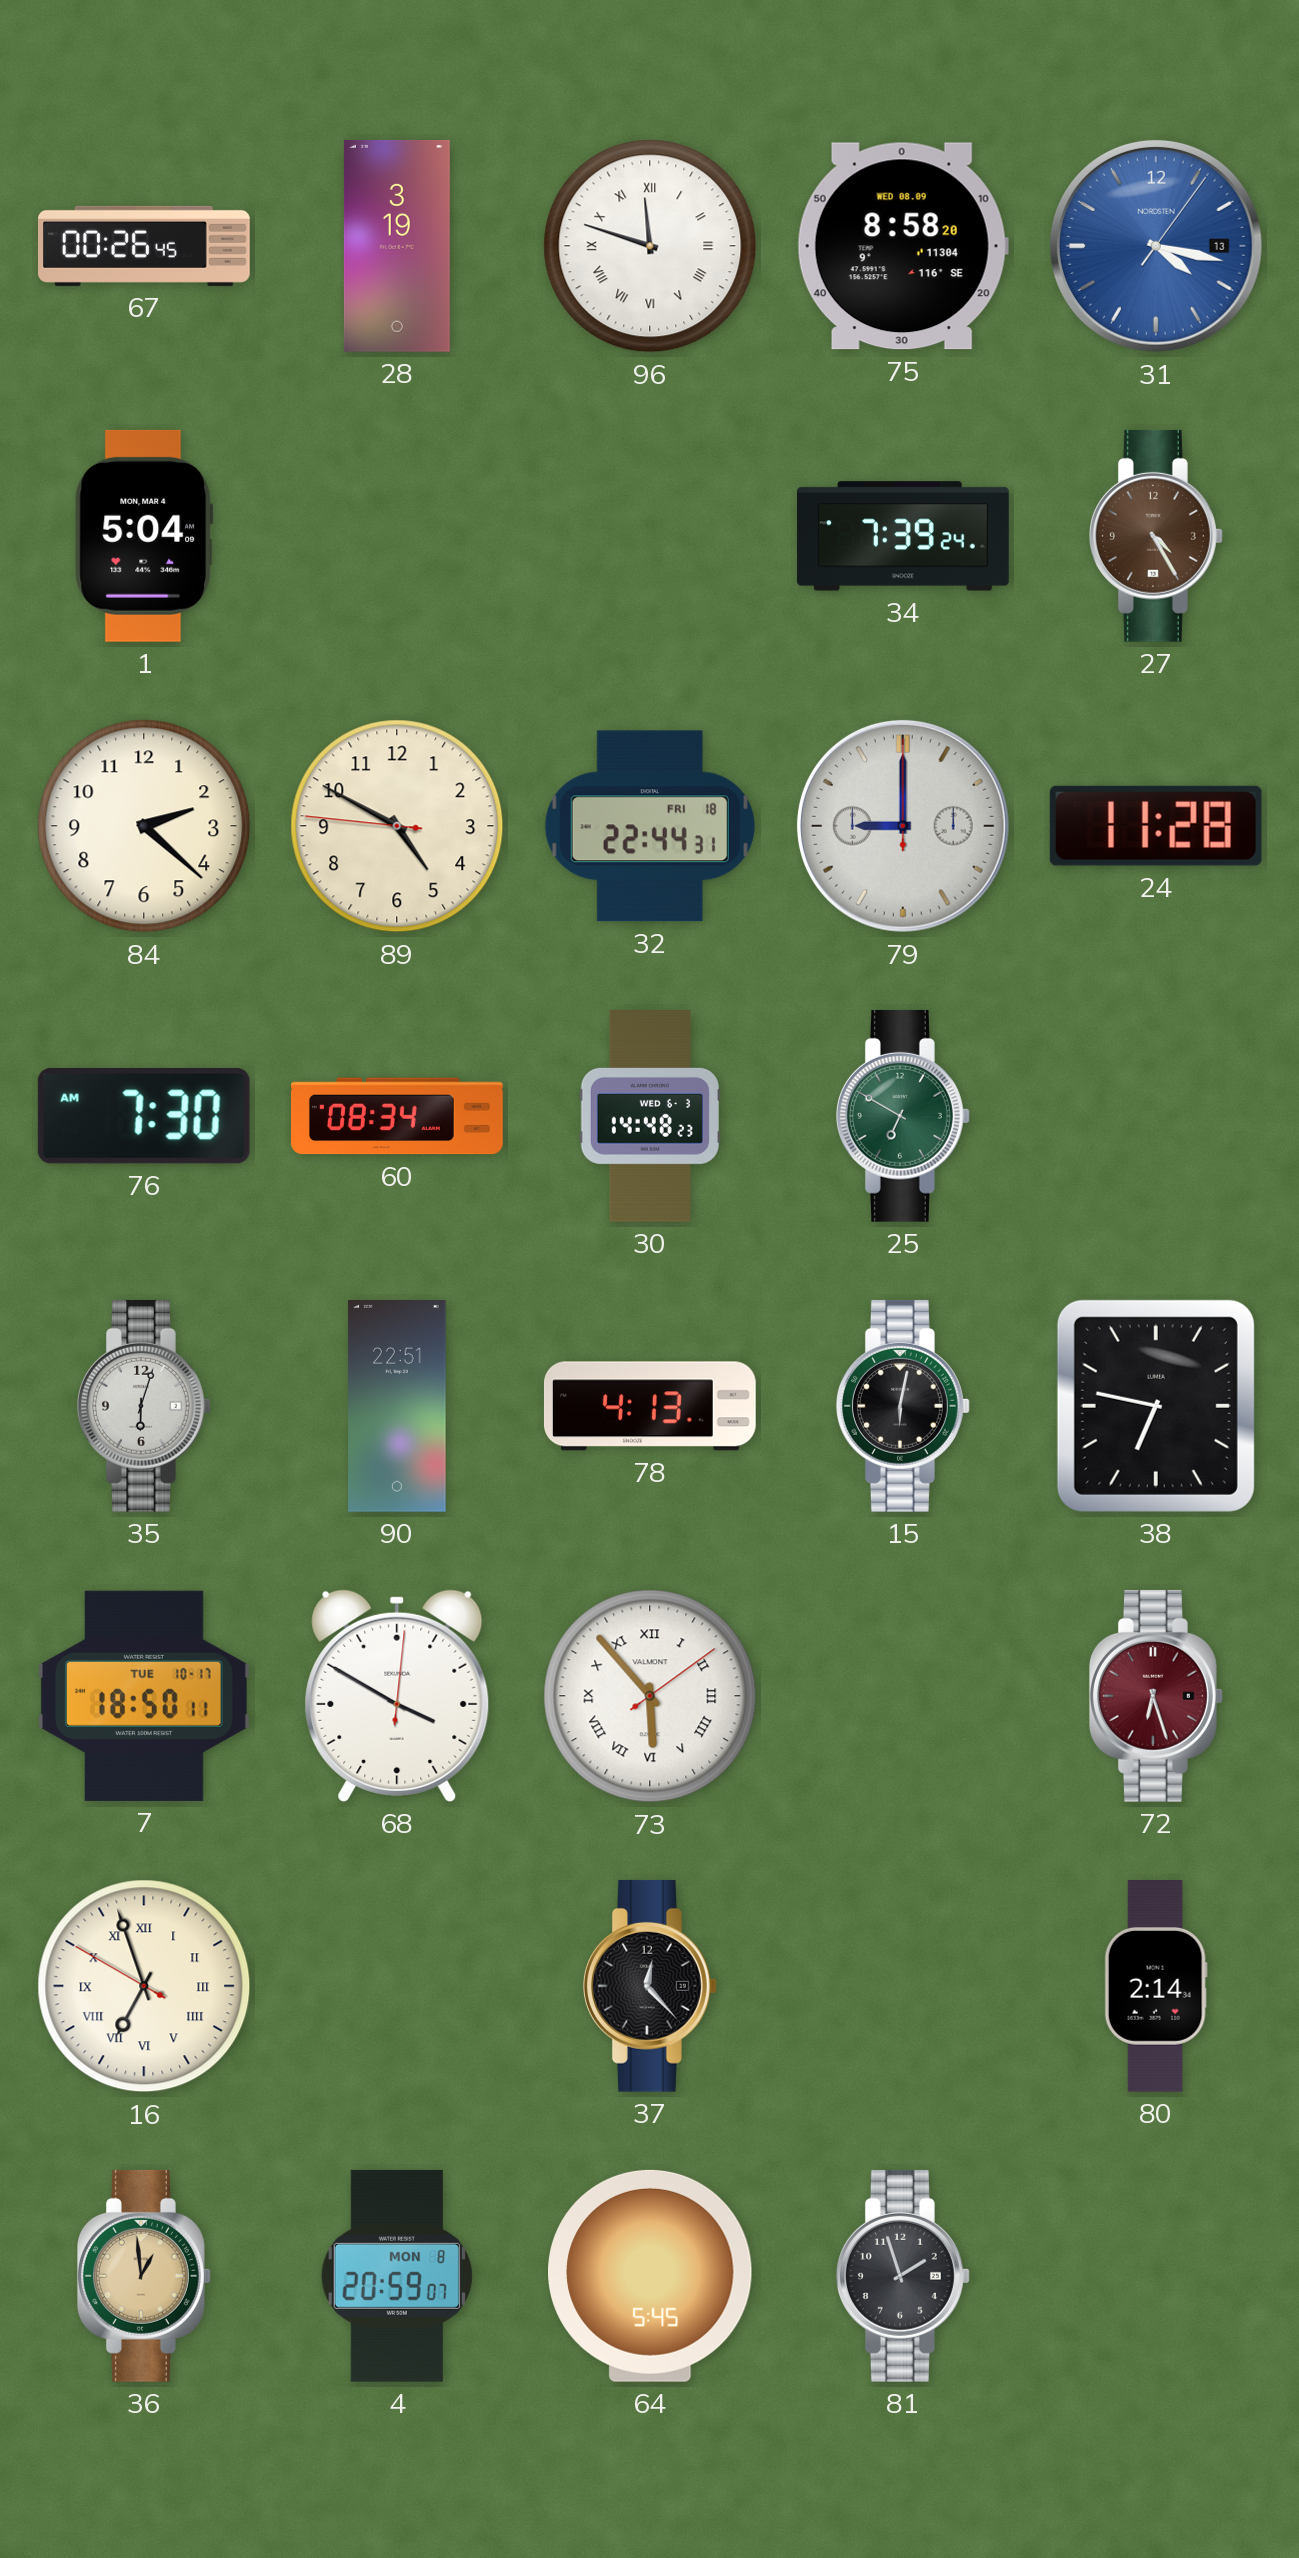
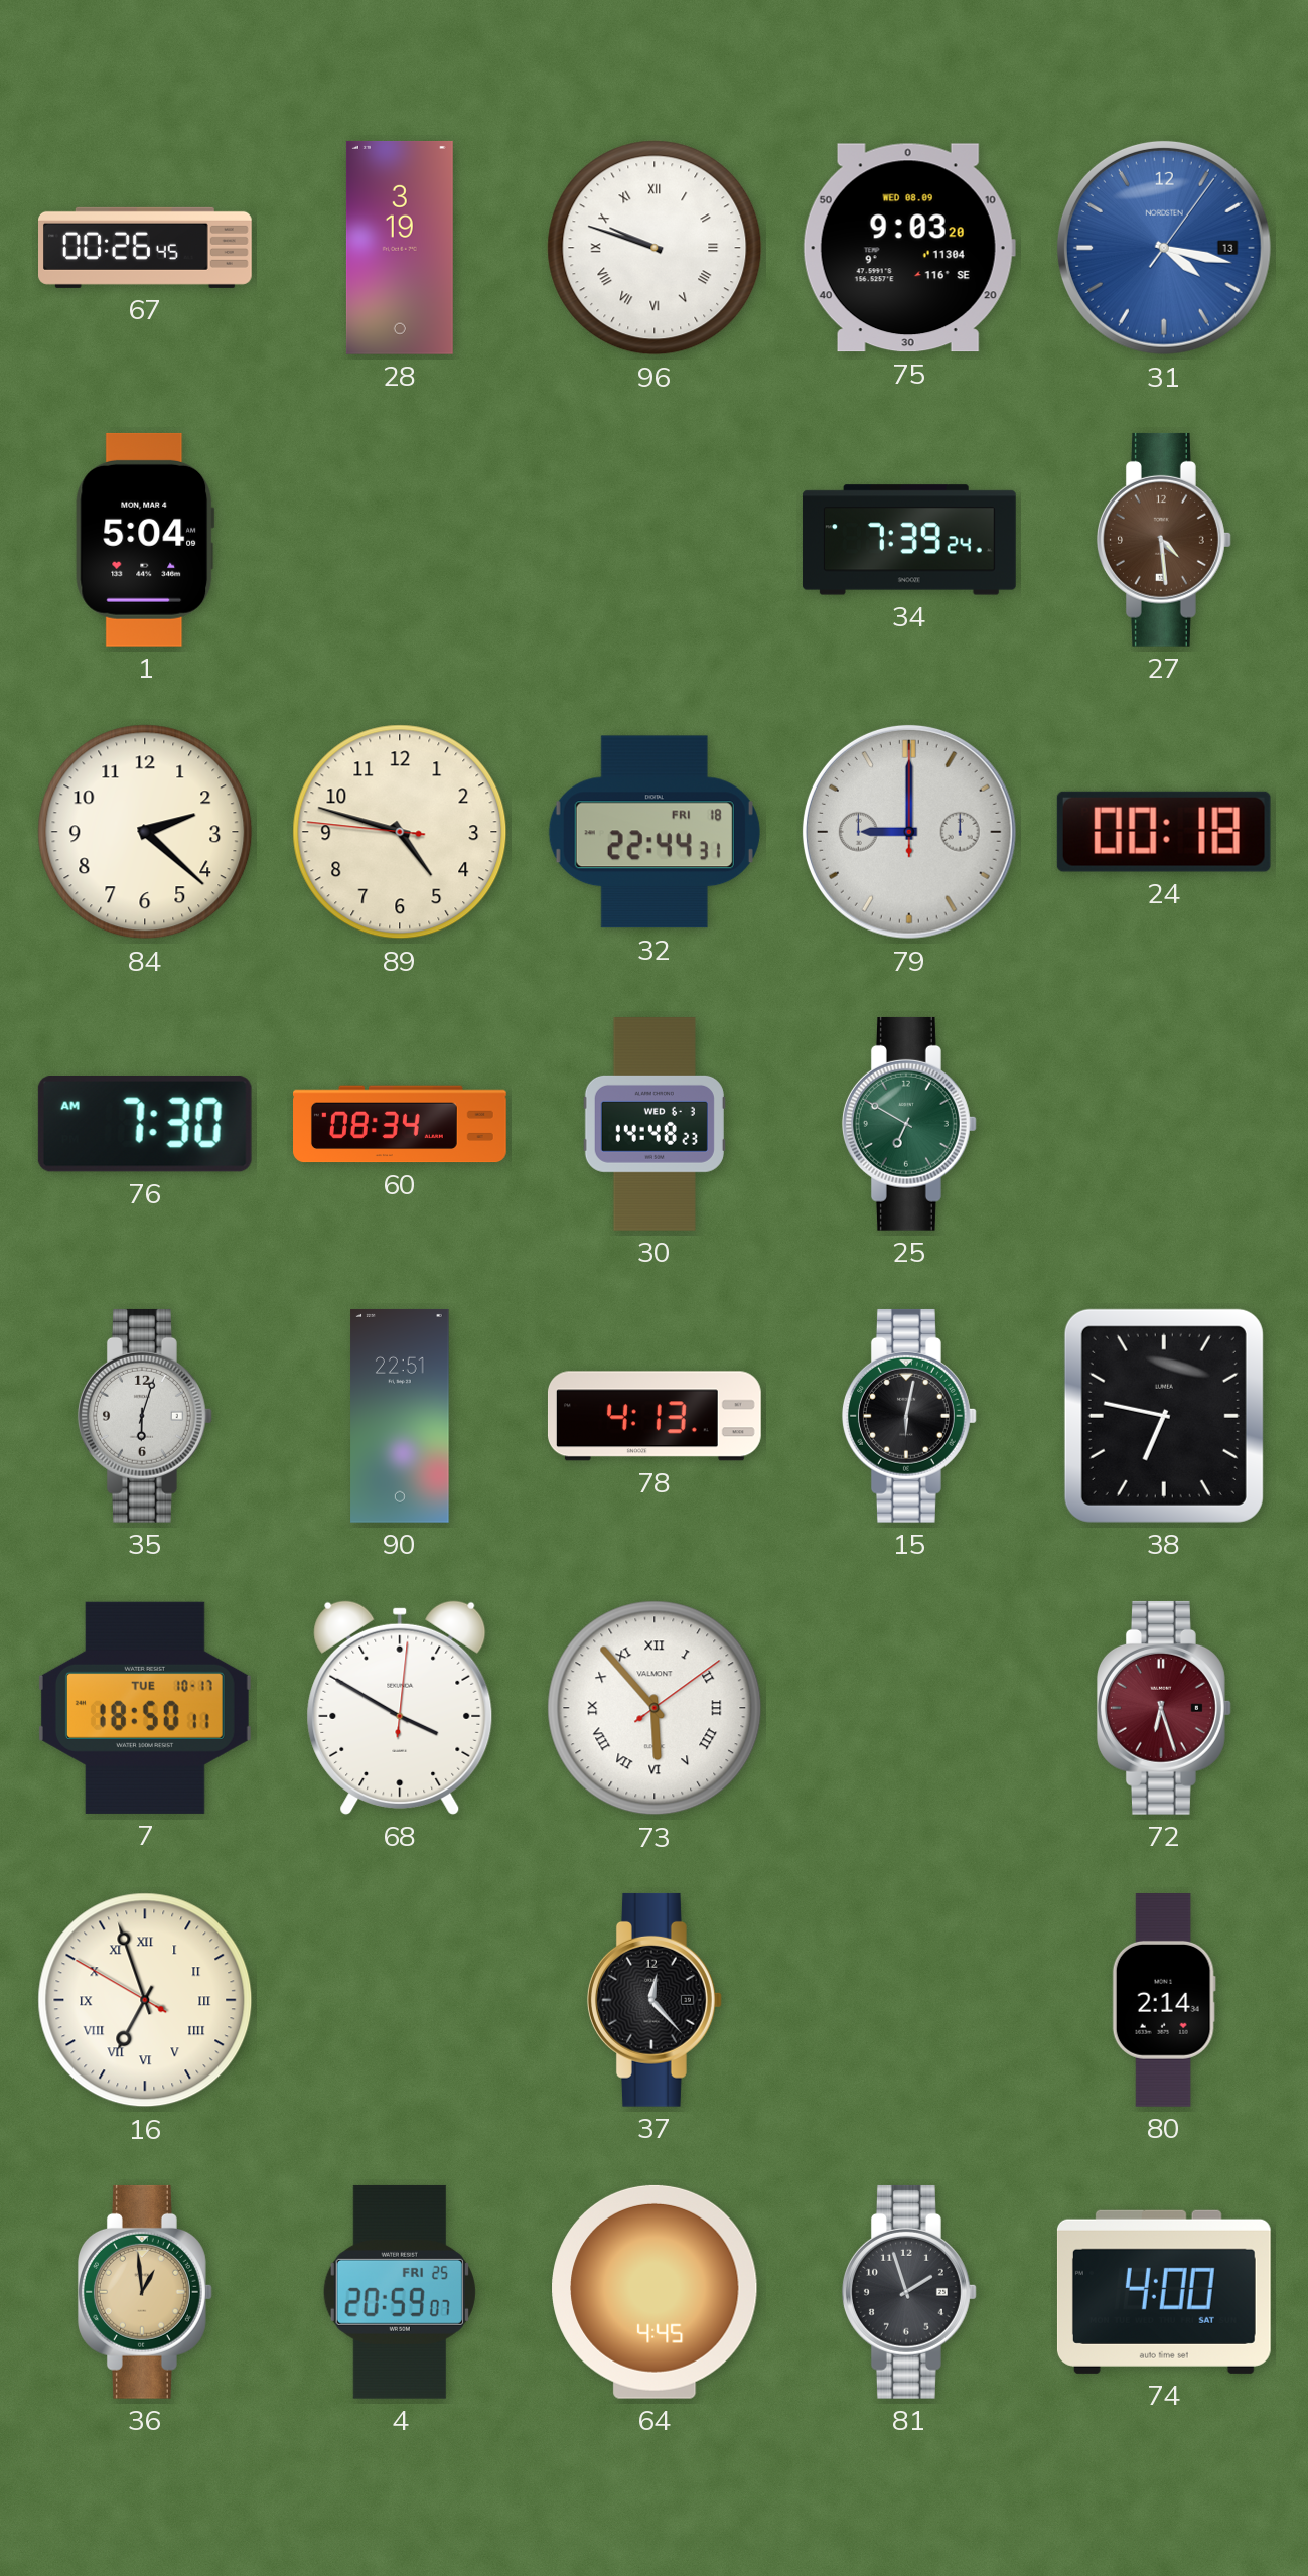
96: 11:48 -> 9:48
75: 8:58 -> 9:03
27: 4:25 -> 4:29
89: 4:49 -> 4:47
24: 11:28 -> 00:18
4 date: MON 8 -> FRI 25
64: 5:45 -> 4:45
74: none -> 4:00
